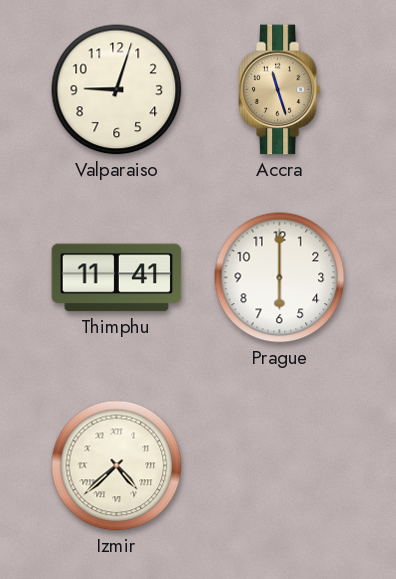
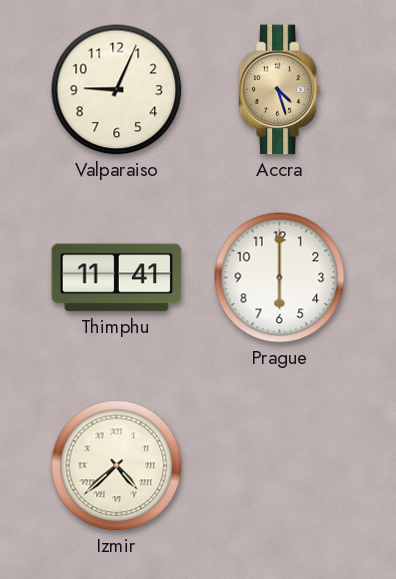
Valparaiso: 9:03 -> 9:04
Accra: 11:27 -> 4:27
